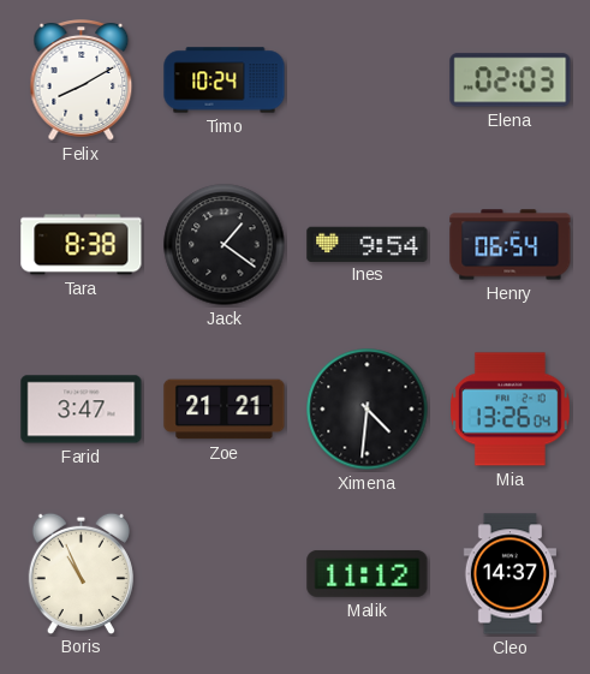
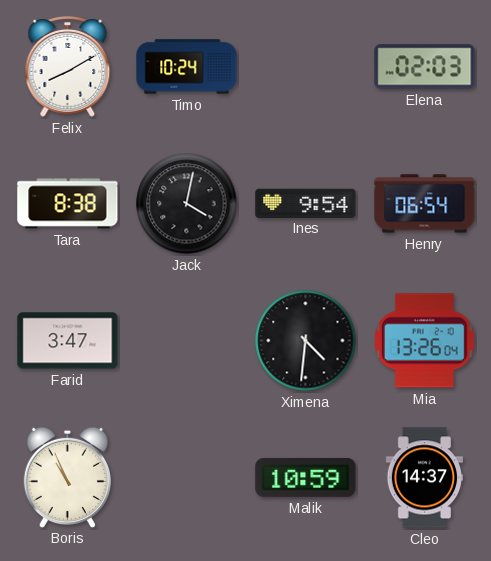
Jack: 1:21 -> 4:02
Zoe: 21:21 -> none
Malik: 11:12 -> 10:59
